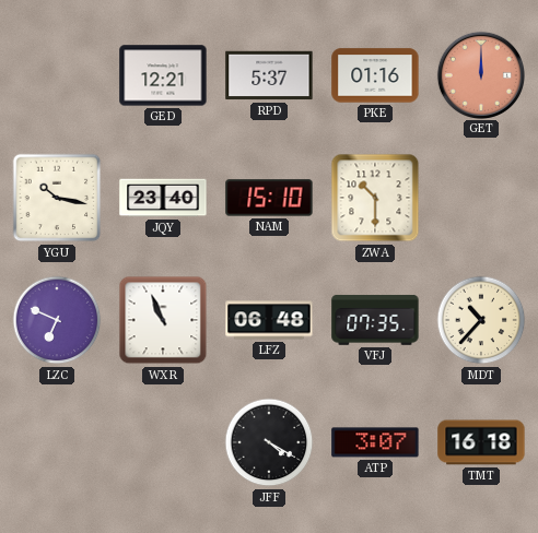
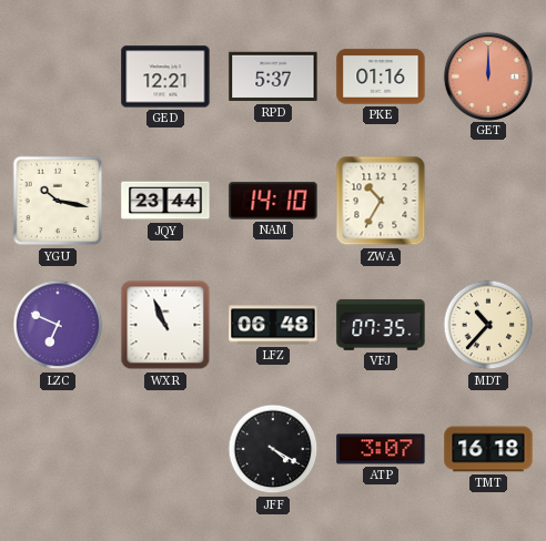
JQY: 23:40 -> 23:44
NAM: 15:10 -> 14:10
ZWA: 10:30 -> 10:35
